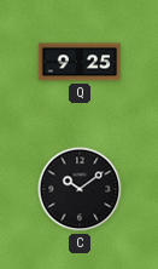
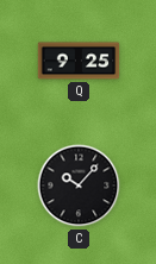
C: 10:09 -> 10:07
